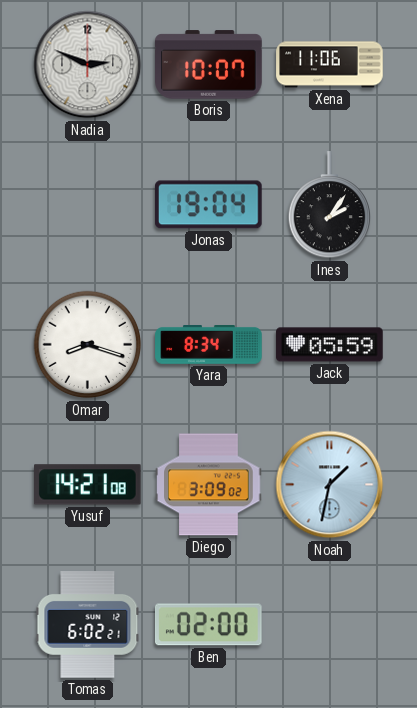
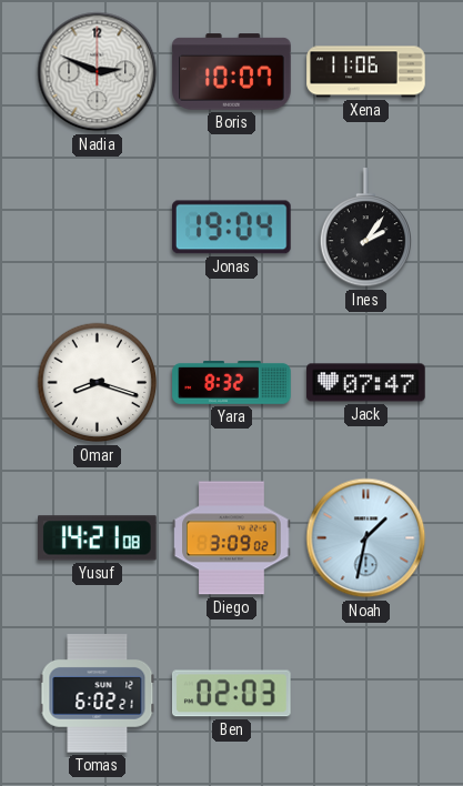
Yara: 8:34 -> 8:32
Jack: 05:59 -> 07:47
Ben: 02:00 -> 02:03
